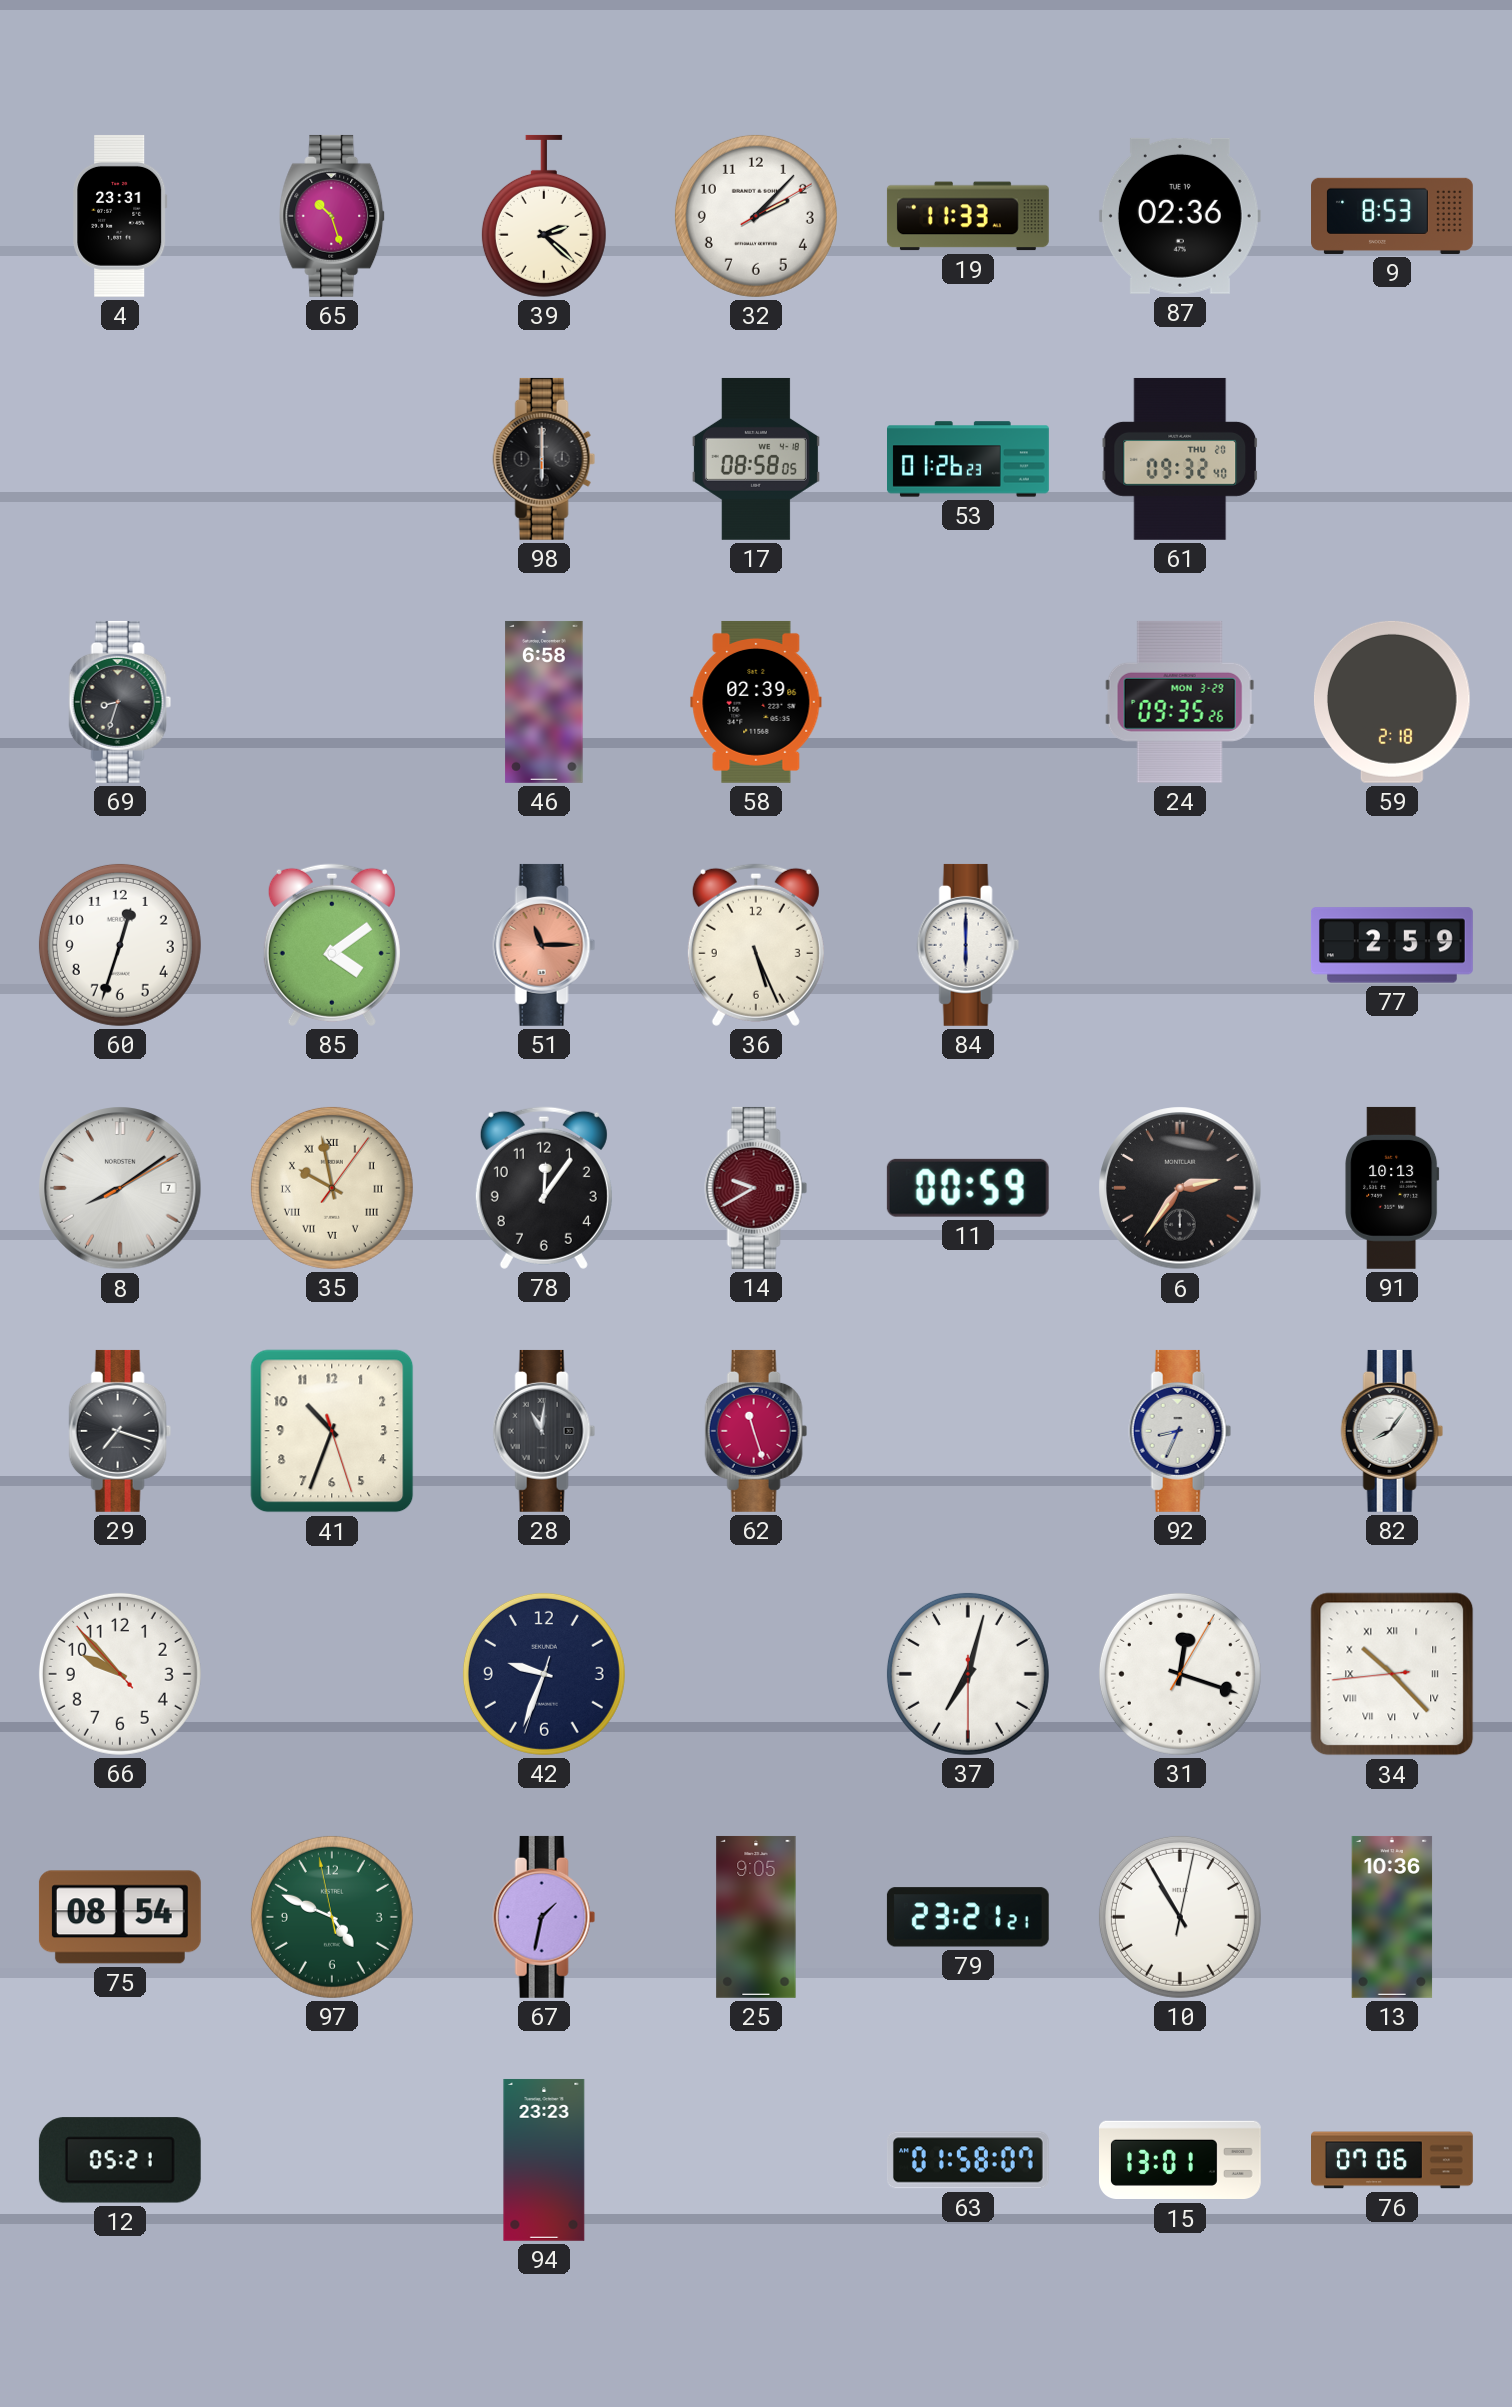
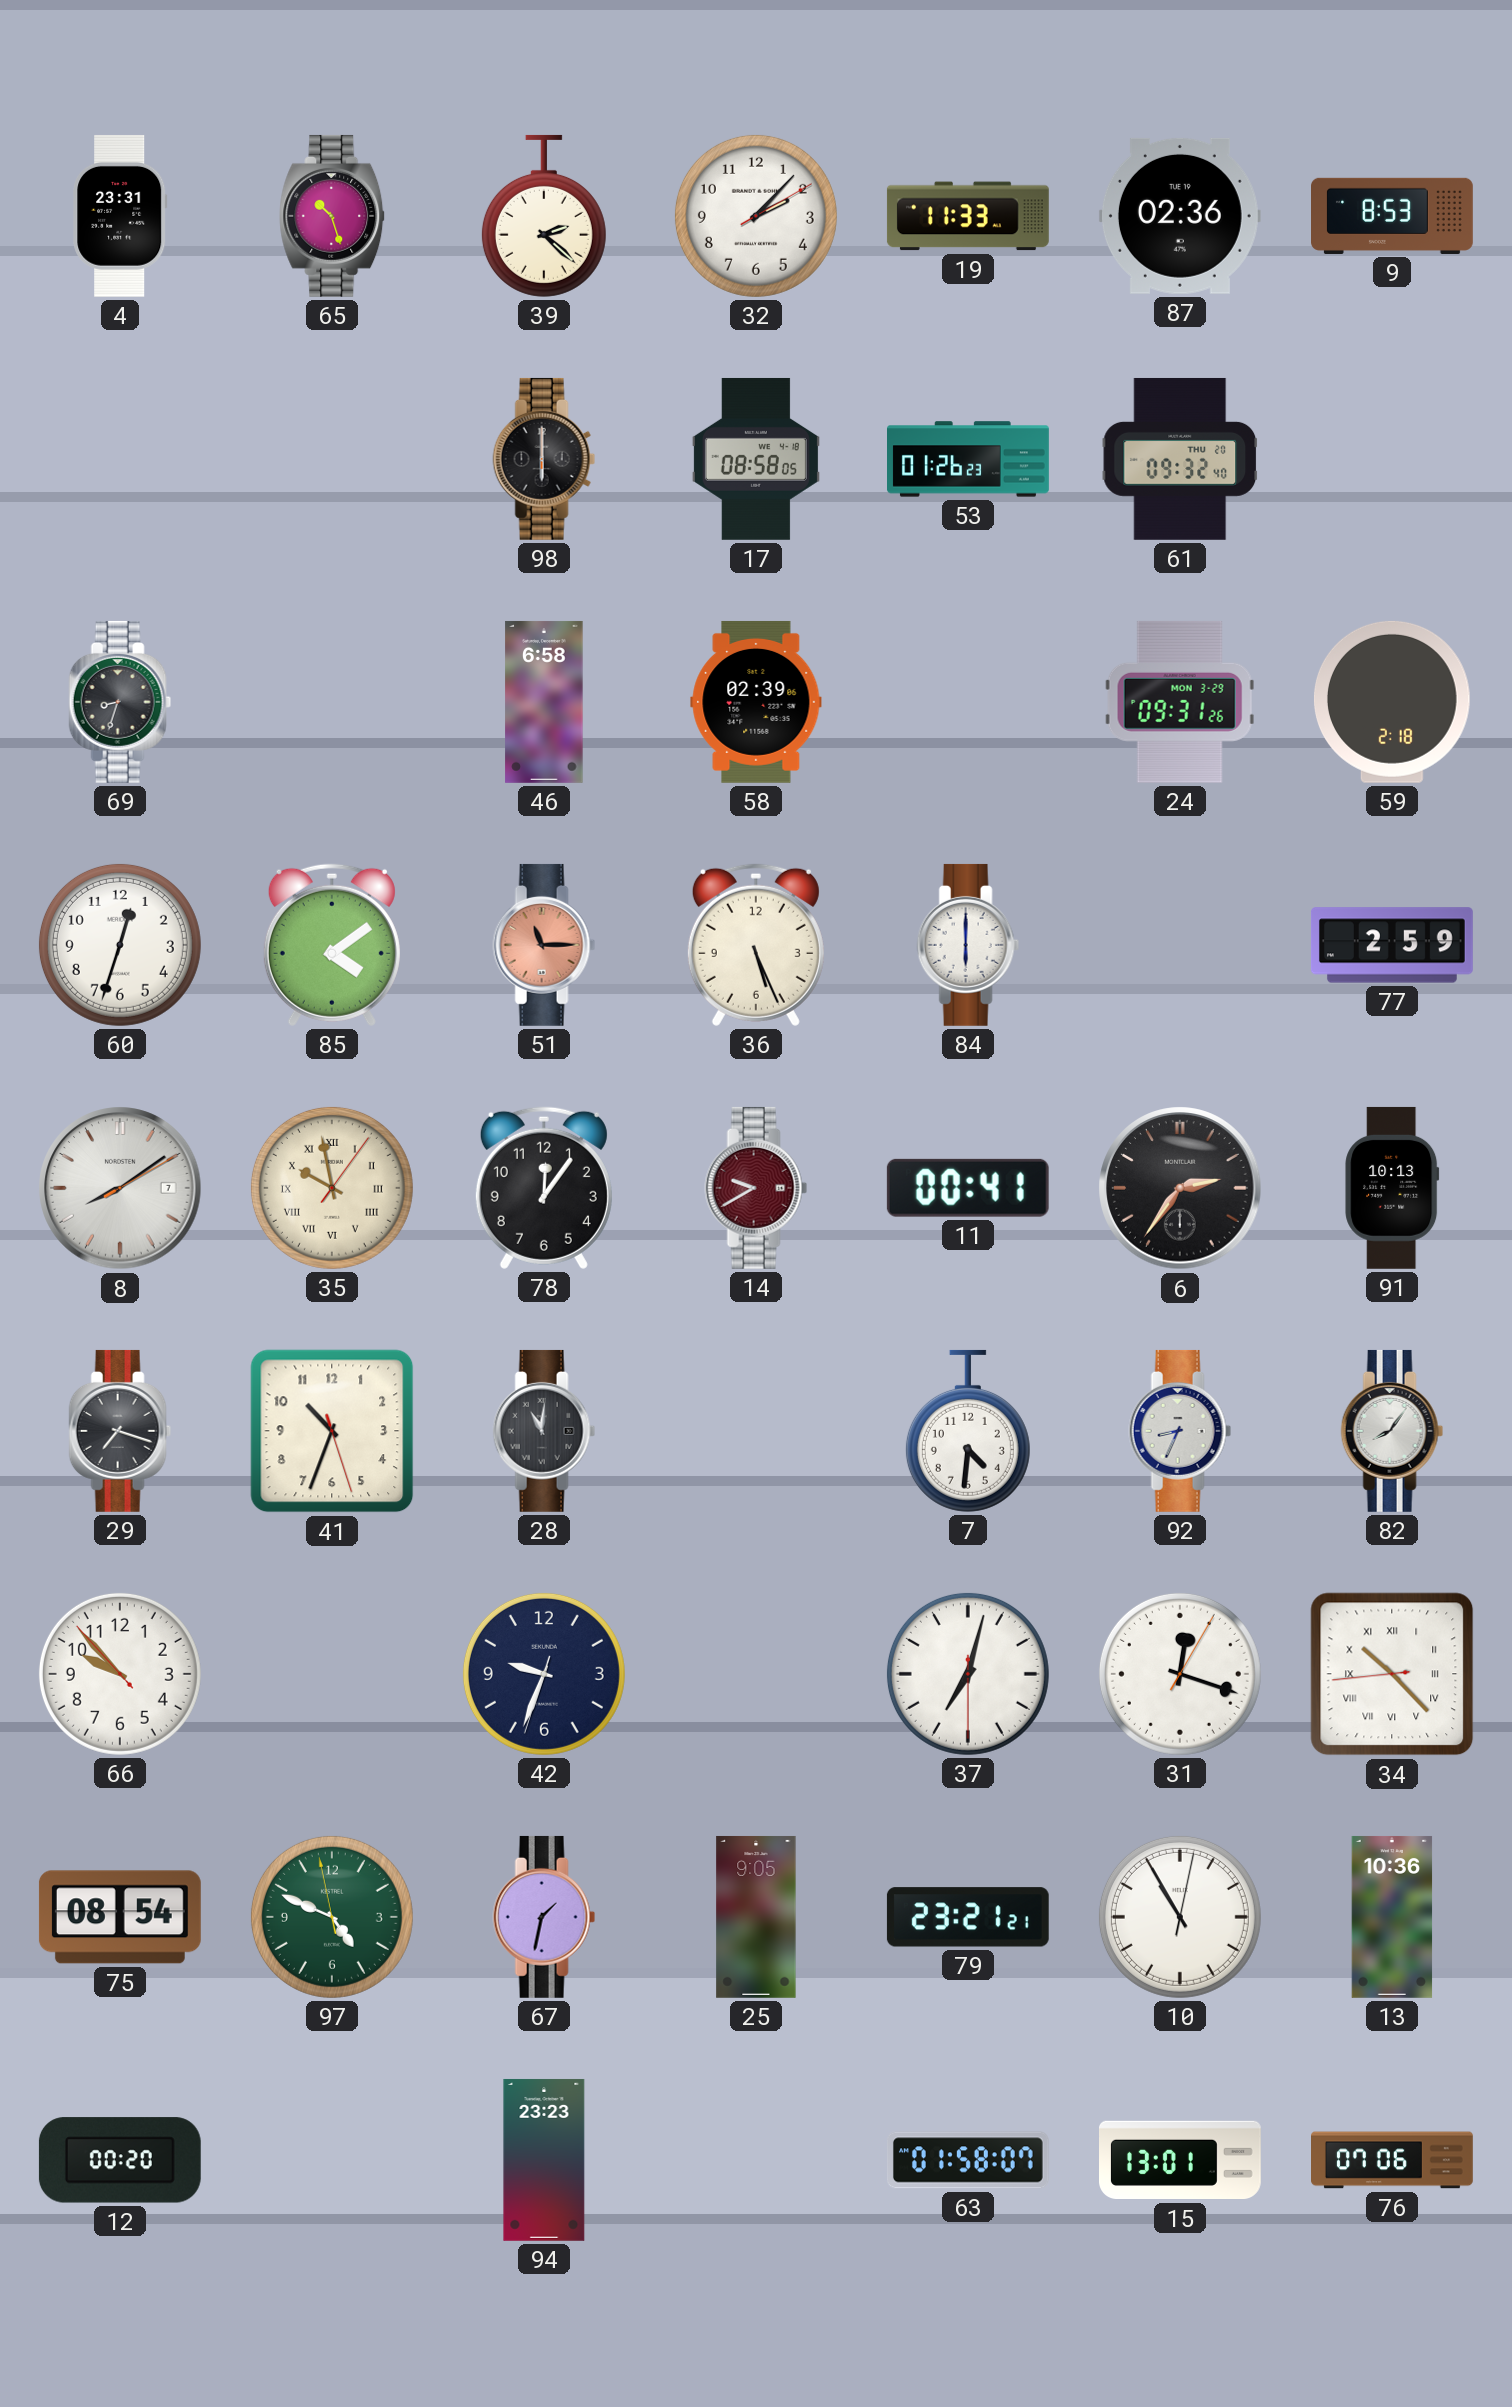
24: 09:35 -> 09:31
11: 00:59 -> 00:41
62: 11:27 -> none
7: none -> 4:31
12: 05:21 -> 00:20
